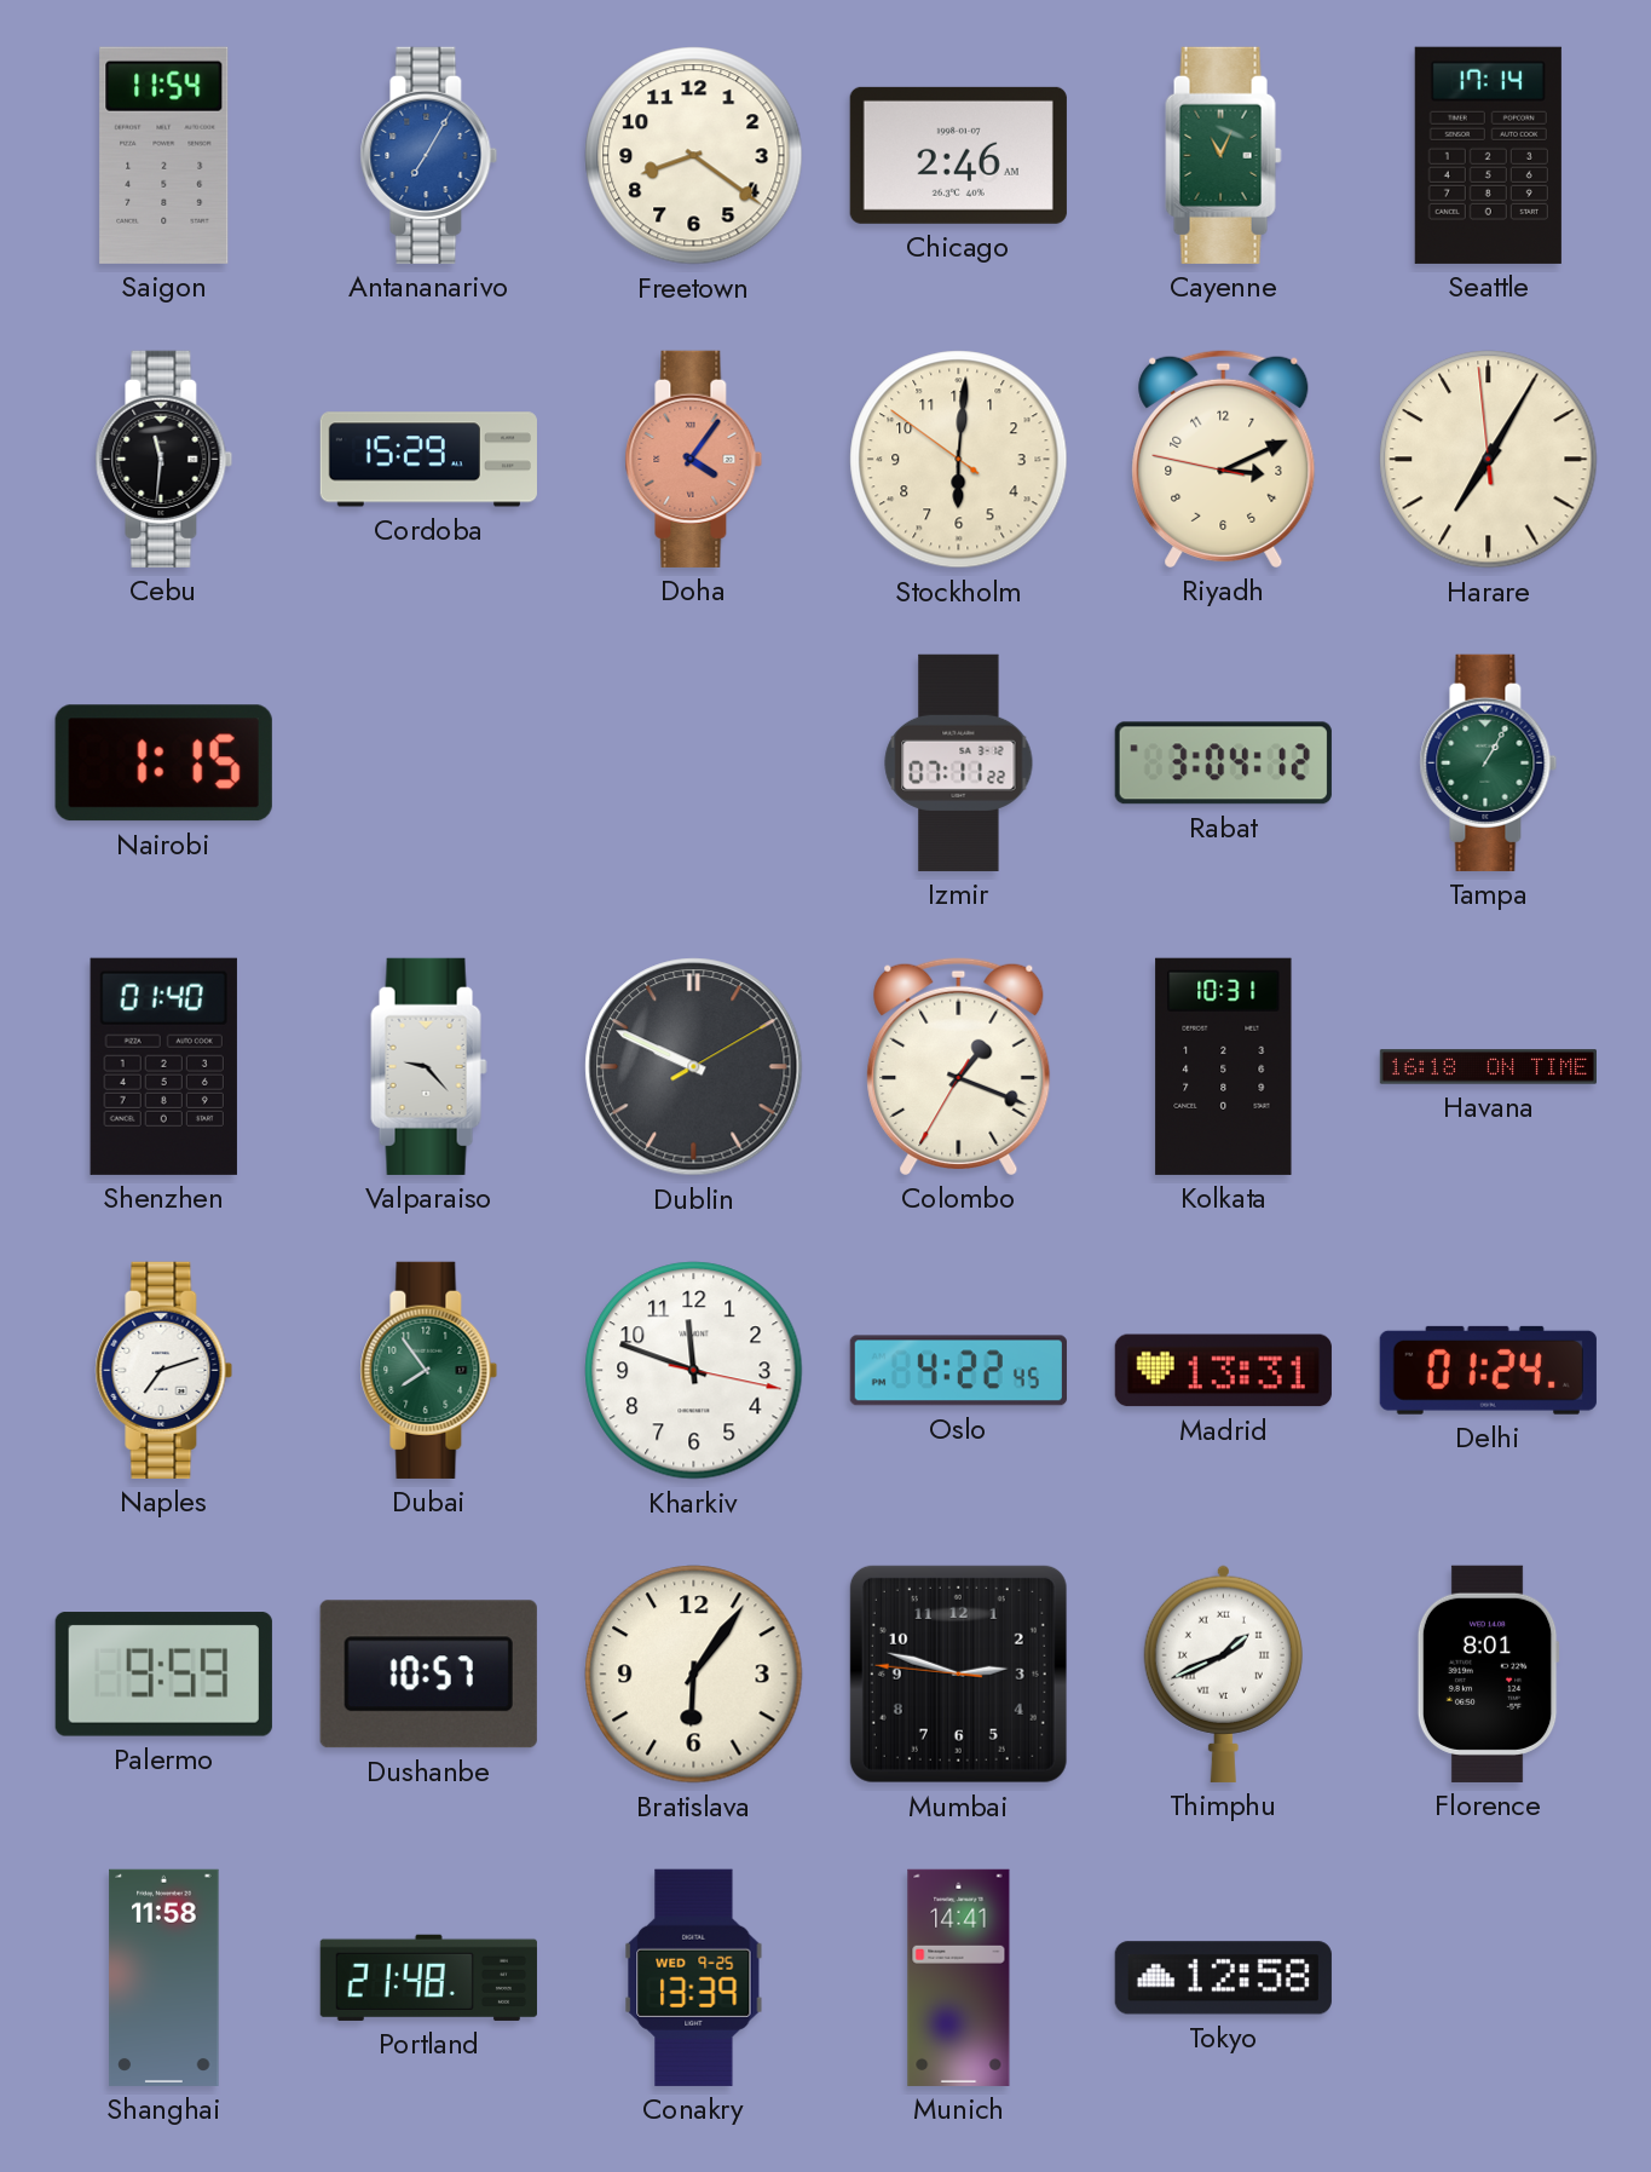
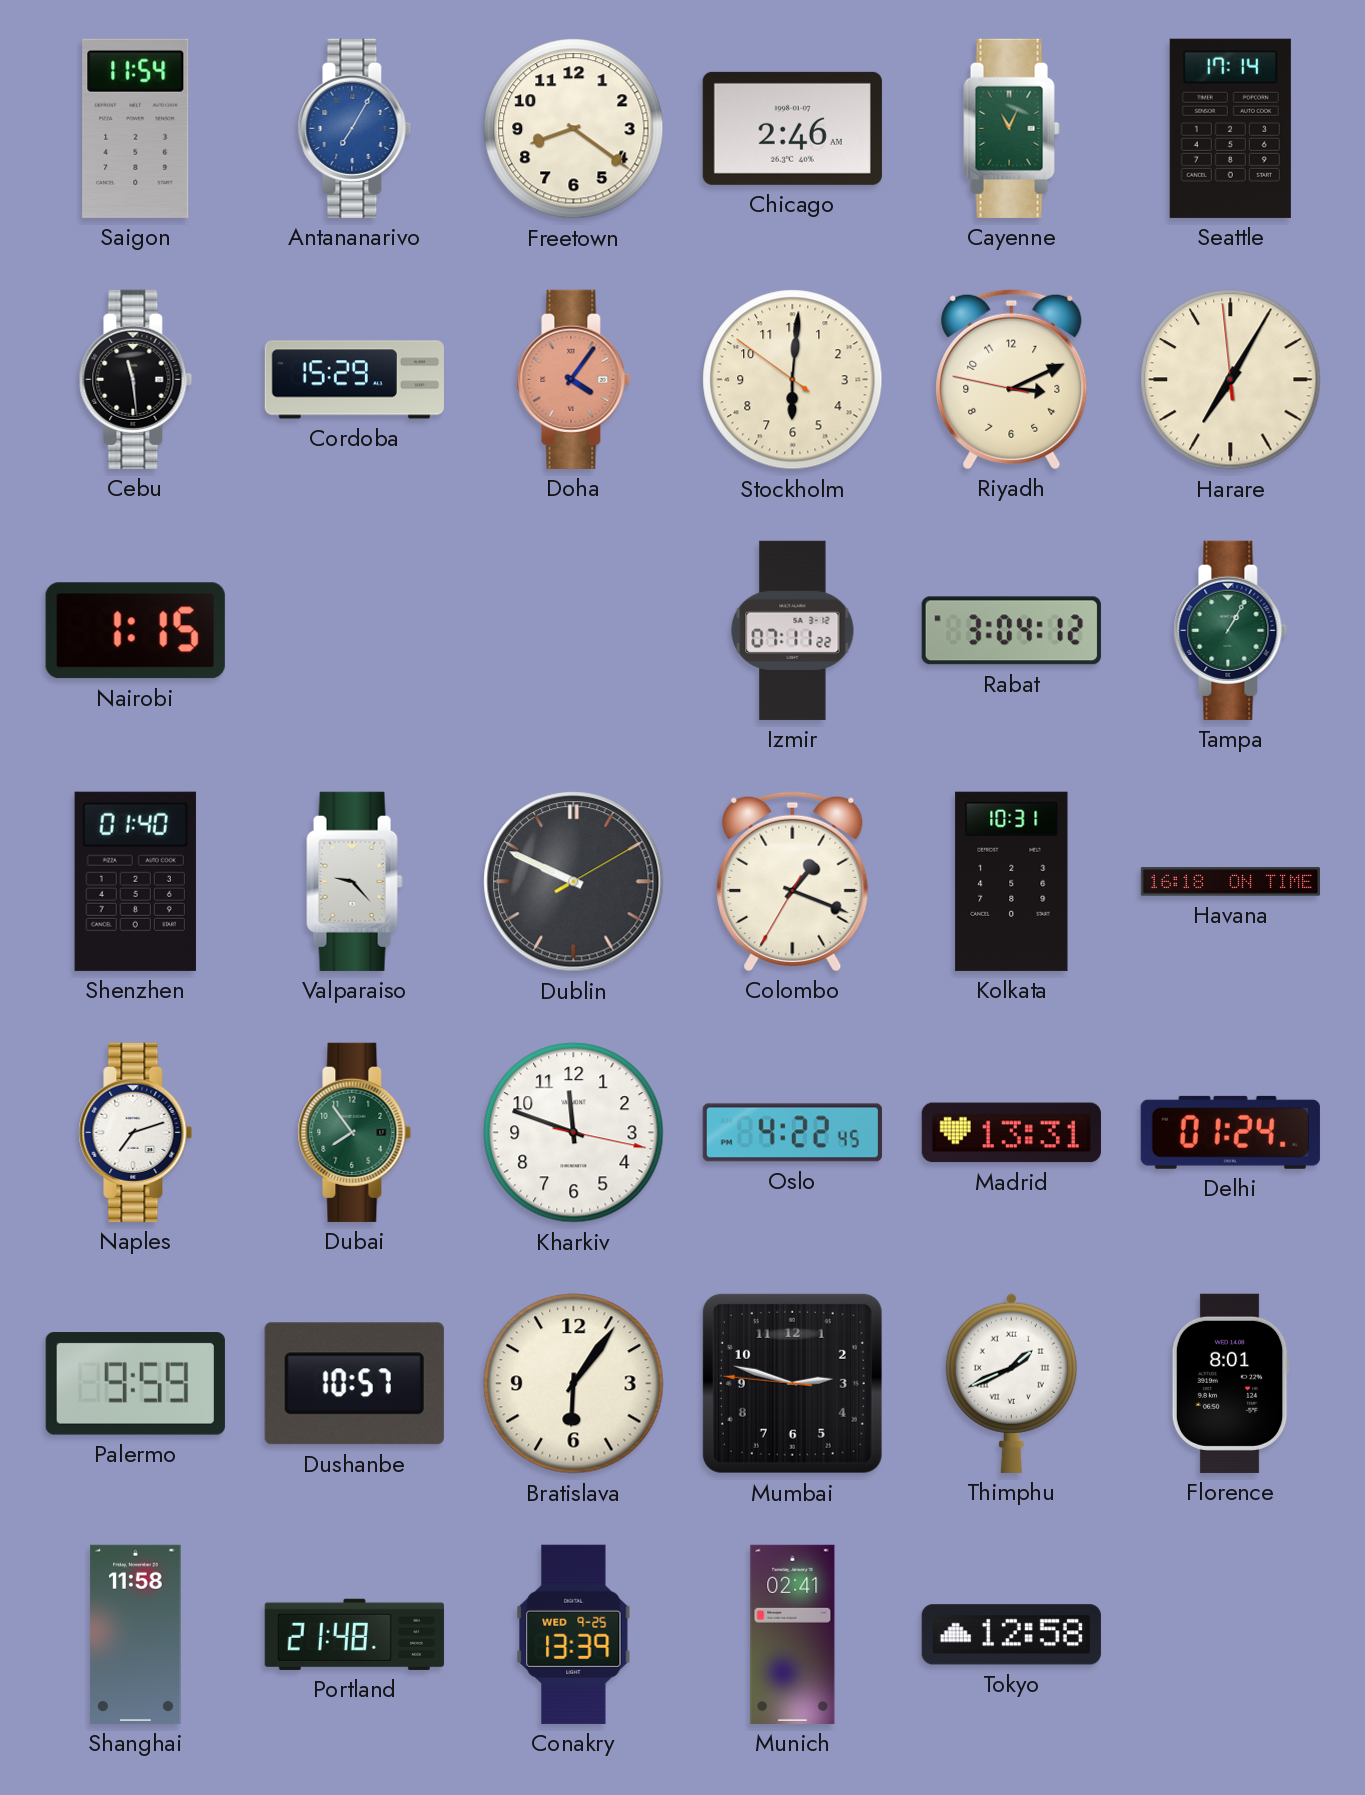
Cebu: 11:31 -> 11:29
Munich: 14:41 -> 02:41
